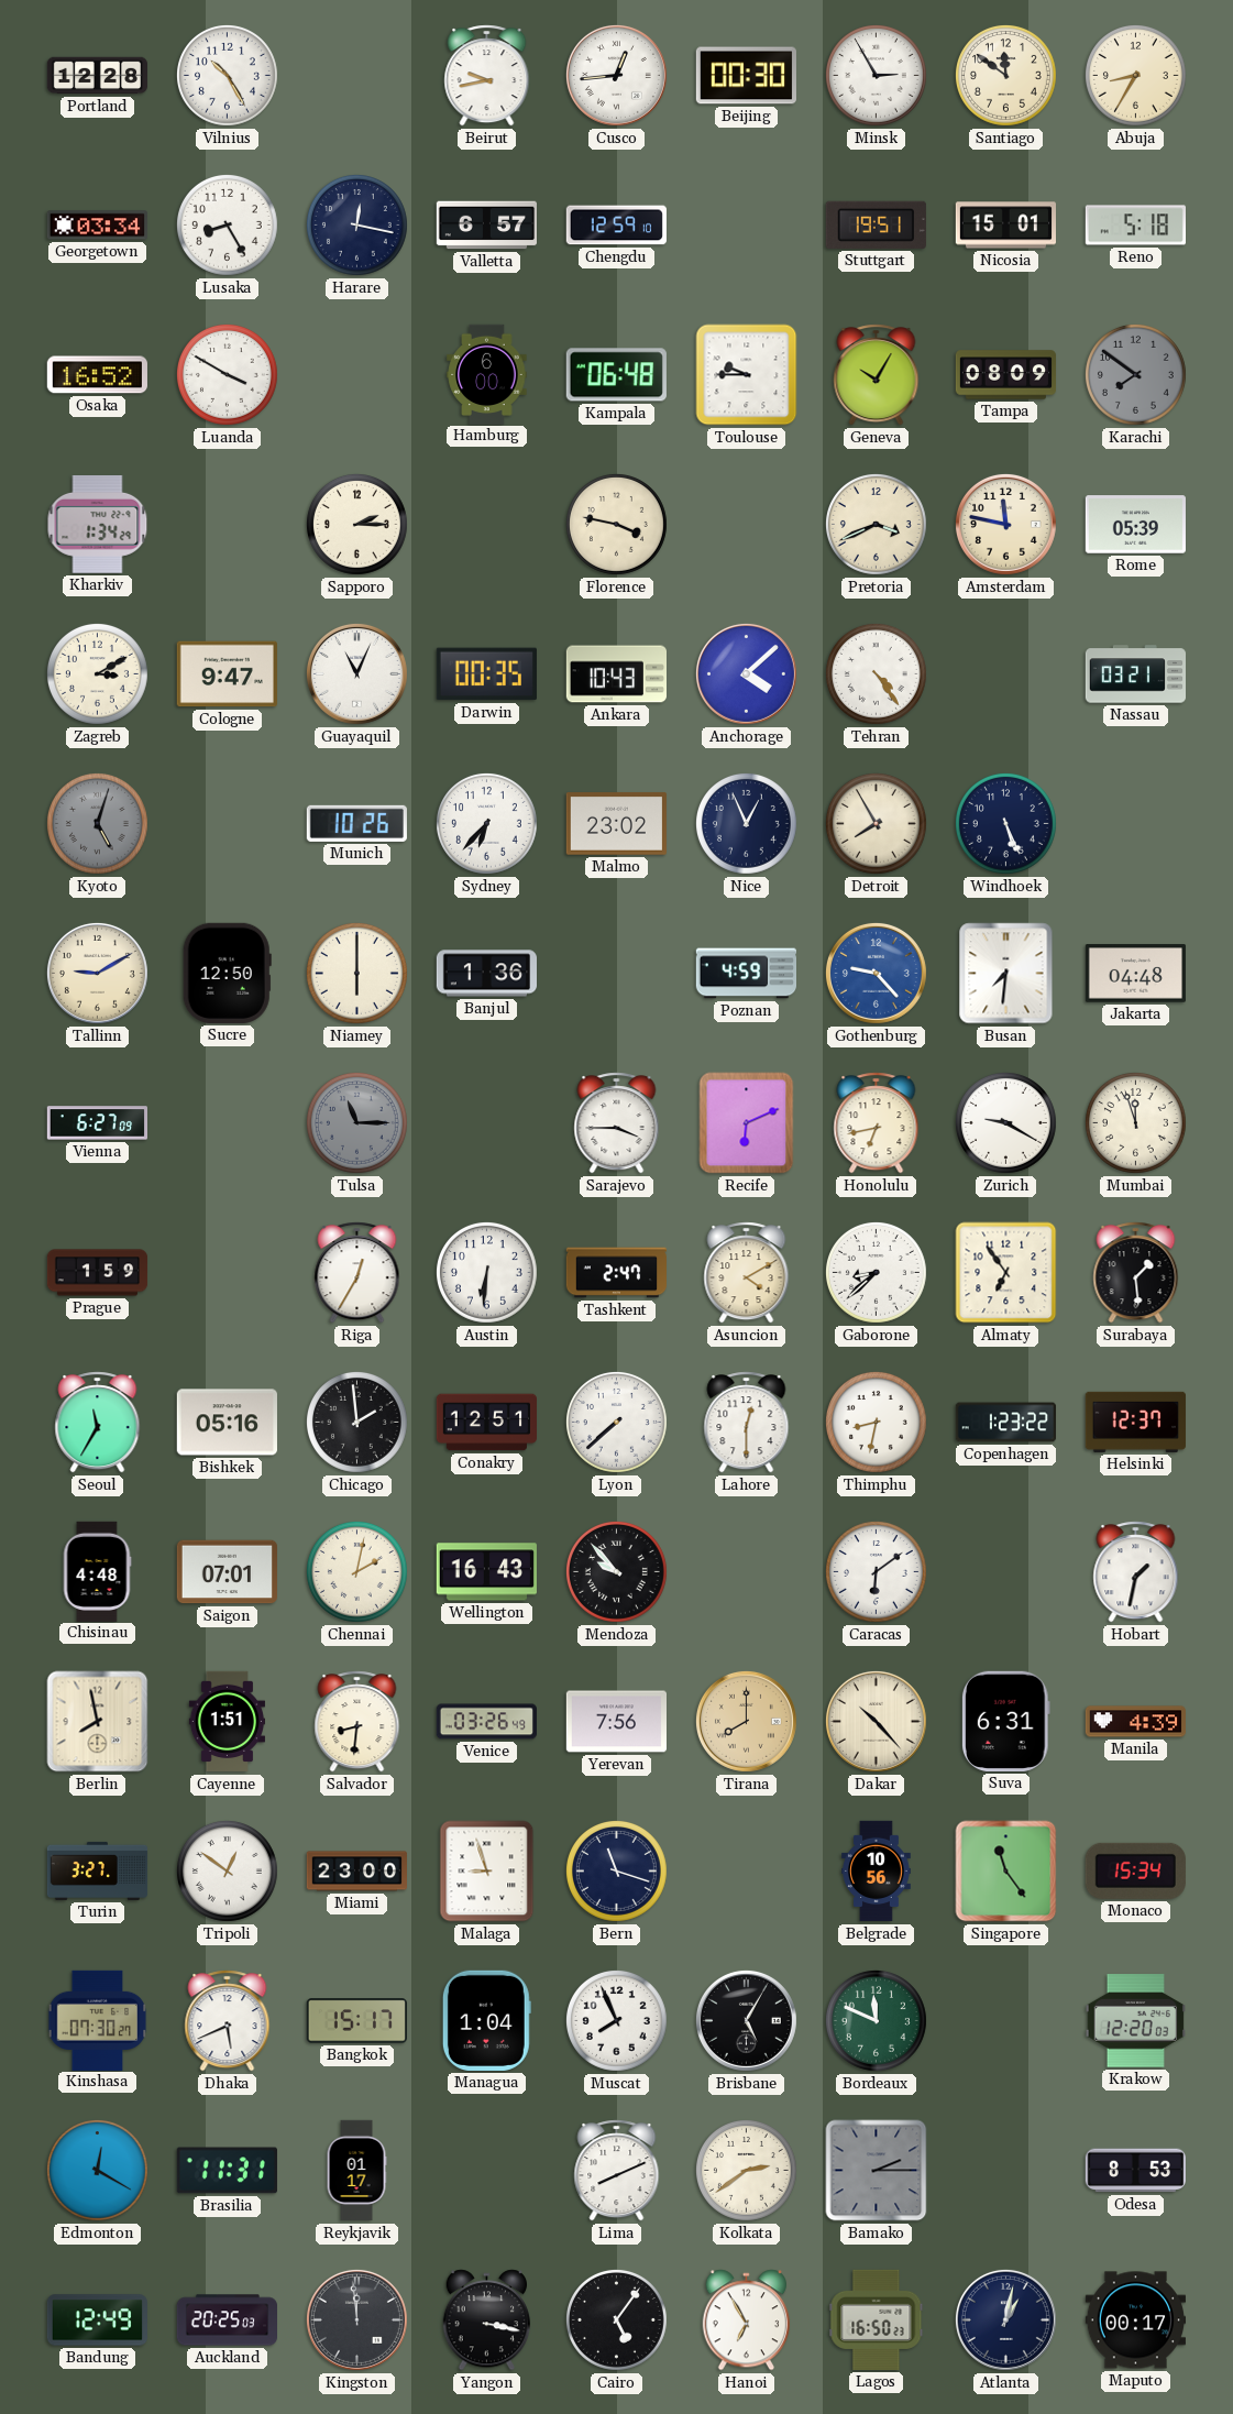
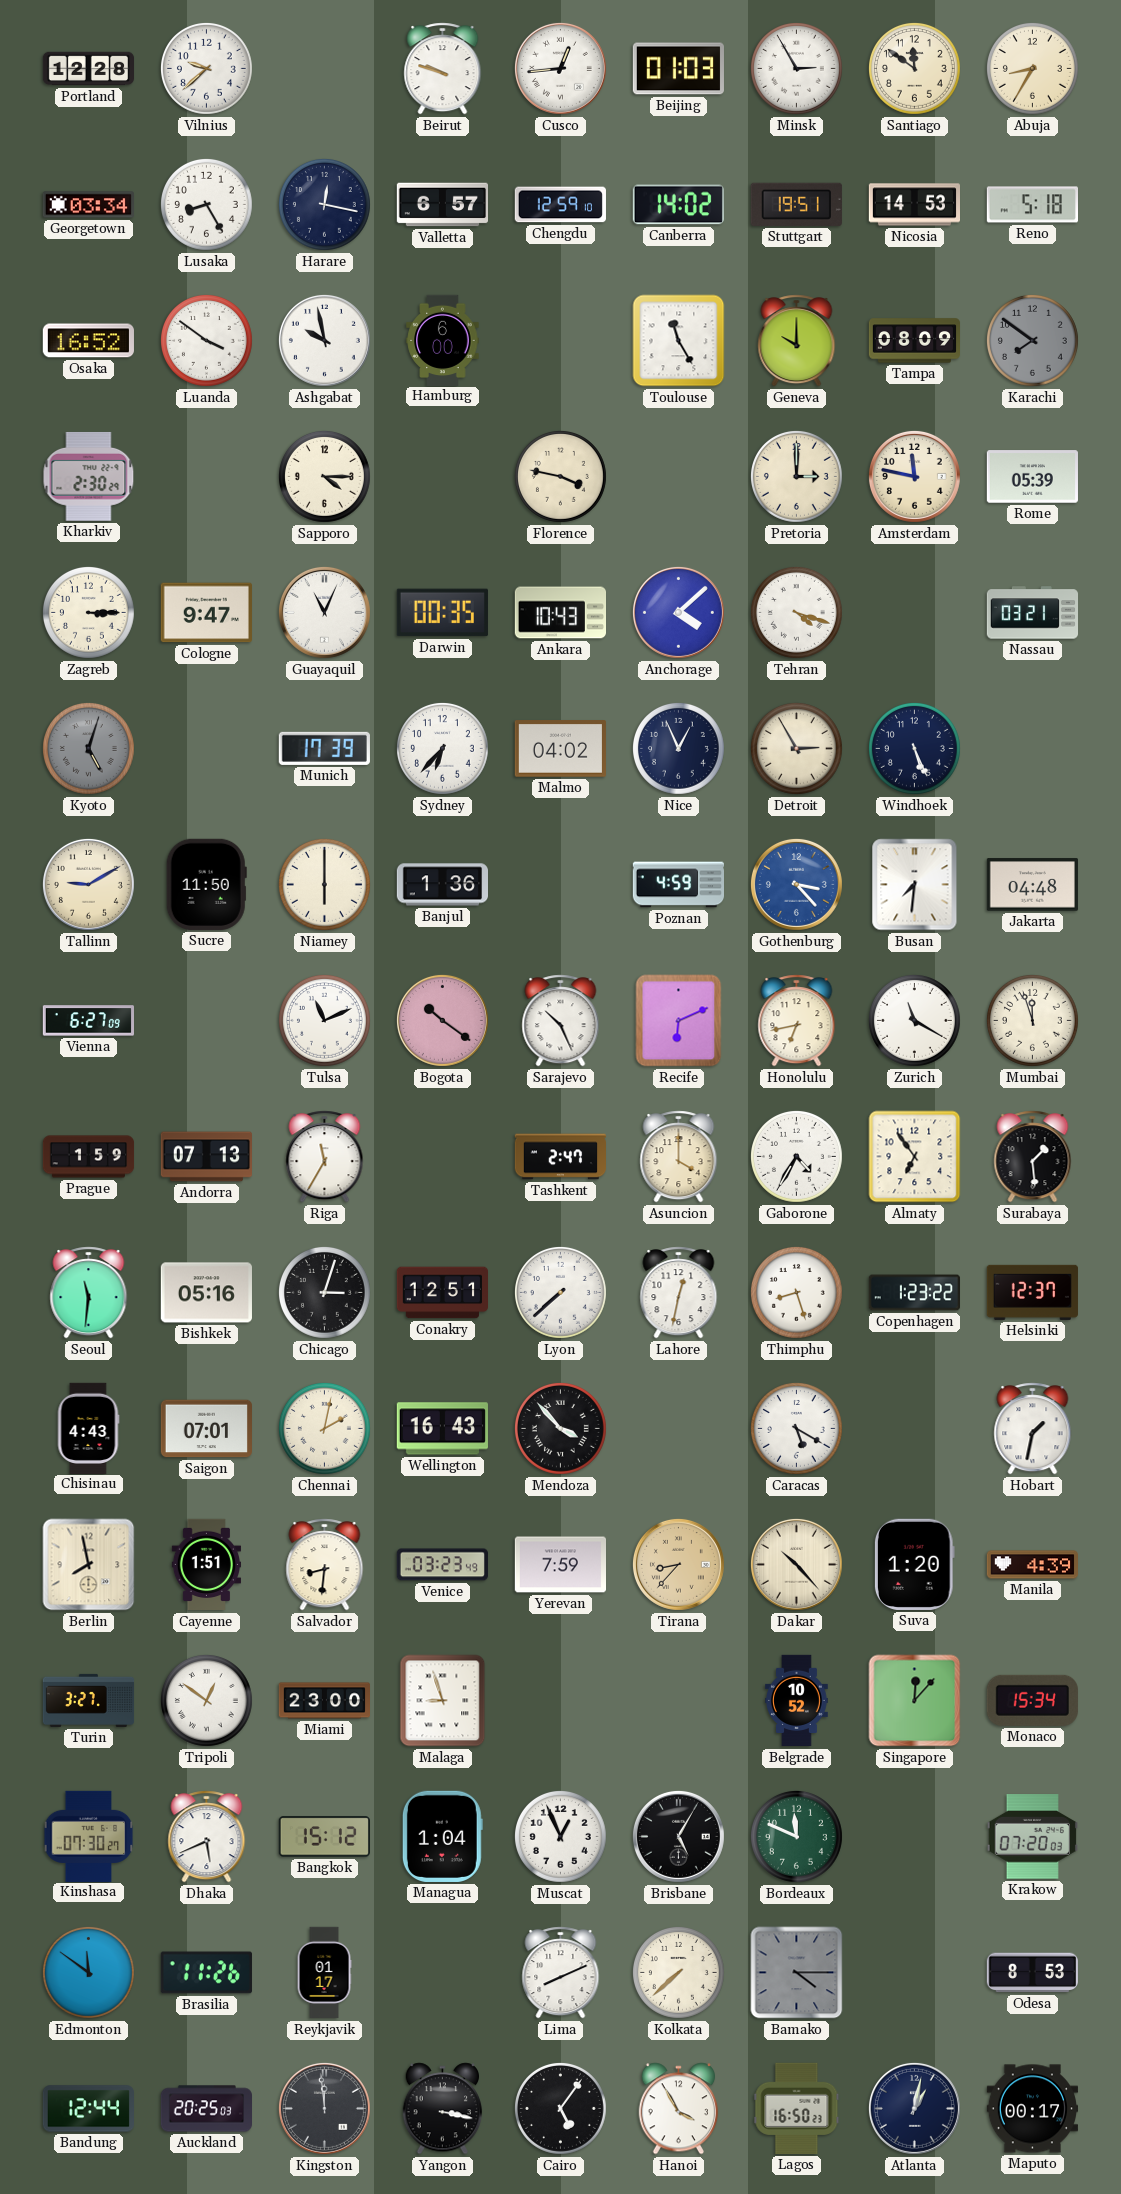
Vilnius: 10:25 -> 9:38
Beirut: 9:43 -> 9:48
Beijing: 00:30 -> 01:03
Canberra: none -> 14:02
Nicosia: 15:01 -> 14:53
Luanda: 3:50 -> 3:51
Ashgabat: none -> 9:58
Kampala: 06:48 -> none
Toulouse: 9:45 -> 11:25
Geneva: 10:05 -> 10:00
Kharkiv: 1:34 -> 2:30
Sapporo: 2:15 -> 4:15
Pretoria: 3:41 -> 3:00
Zagreb: 3:10 -> 3:15
Tehran: 4:24 -> 4:18
Munich: 10:26 -> 17:39
Malmo: 23:02 -> 04:02
Detroit: 7:55 -> 2:55
Sucre: 12:50 -> 11:50
Gothenburg: 9:23 -> 3:23
Tulsa: 11:15 -> 11:11
Tulsa dial: grey -> white
Bogota: none -> 10:21
Sarajevo: 3:45 -> 10:26
Zurich: 9:20 -> 11:20
Andorra: none -> 07:13
Riga: 12:35 -> 11:35
Austin: 6:31 -> none
Asuncion: 4:10 -> 4:00
Gaborone: 8:38 -> 4:35
Seoul: 11:35 -> 11:31
Chicago: 1:59 -> 3:03
Lahore: 12:30 -> 12:32
Thimphu: 8:32 -> 8:27
Chisinau: 4:48 -> 4:43
Mendoza: 9:53 -> 3:53
Caracas: 6:09 -> 5:20
Venice: 03:26 -> 03:23
Yerevan: 7:56 -> 7:59
Tirana: 8:00 -> 8:37
Suva: 6:31 -> 1:20
Bern: 11:18 -> none
Belgrade: 10:56 -> 10:52
Singapore: 11:24 -> 12:07
Bangkok: 15:17 -> 15:12
Muscat: 7:56 -> 12:56
Krakow: 12:20 -> 07:20
Edmonton: 12:20 -> 11:51
Brasilia: 11:31 -> 11:26
Kolkata: 2:39 -> 7:38
Bamako: 2:15 -> 4:15
Bandung: 12:49 -> 12:44
Hanoi: 6:55 -> 3:55
